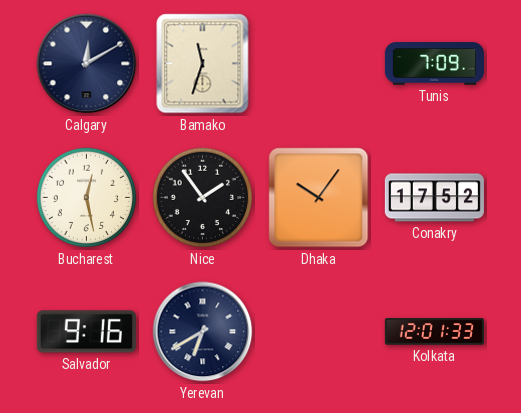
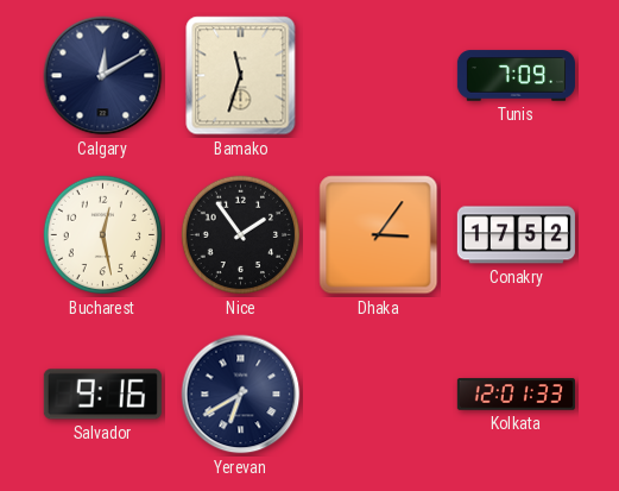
Dhaka: 10:06 -> 3:06
